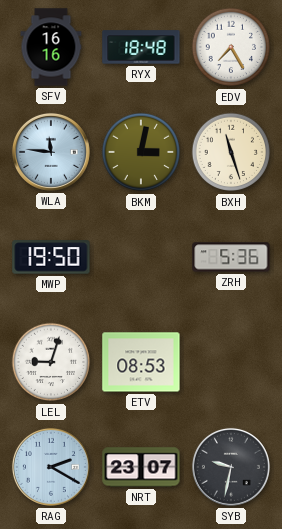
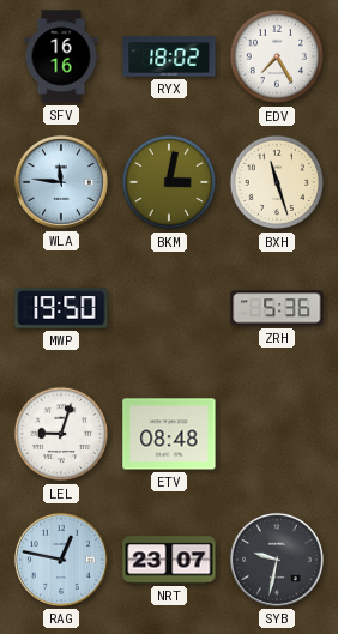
RYX: 18:48 -> 18:02
ETV: 08:53 -> 08:48
RAG: 2:20 -> 12:47
